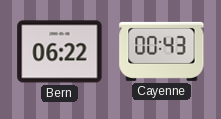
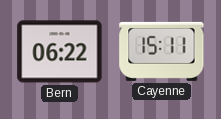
Cayenne: 00:43 -> 15:11
